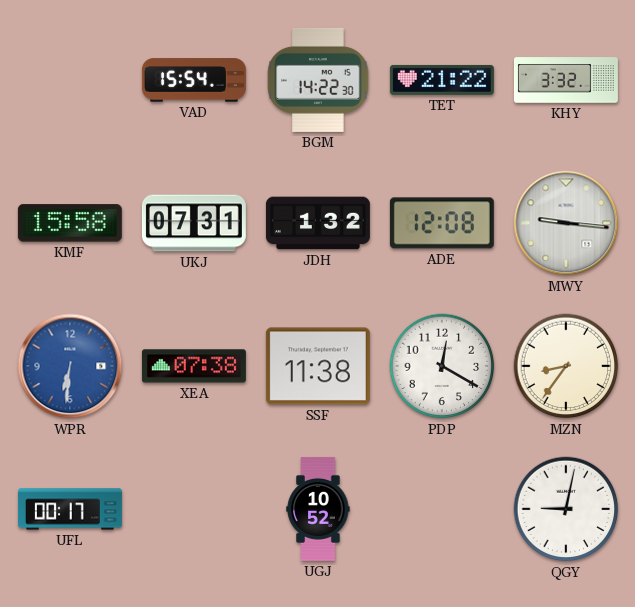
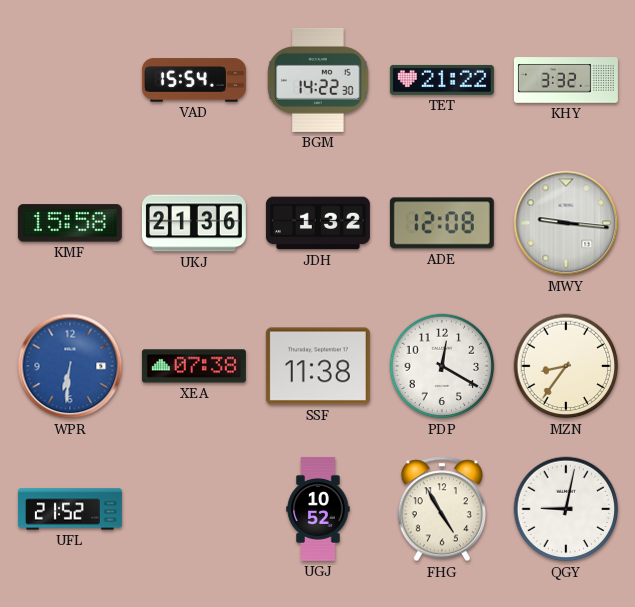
UKJ: 07:31 -> 21:36
UFL: 00:17 -> 21:52
FHG: none -> 4:55
